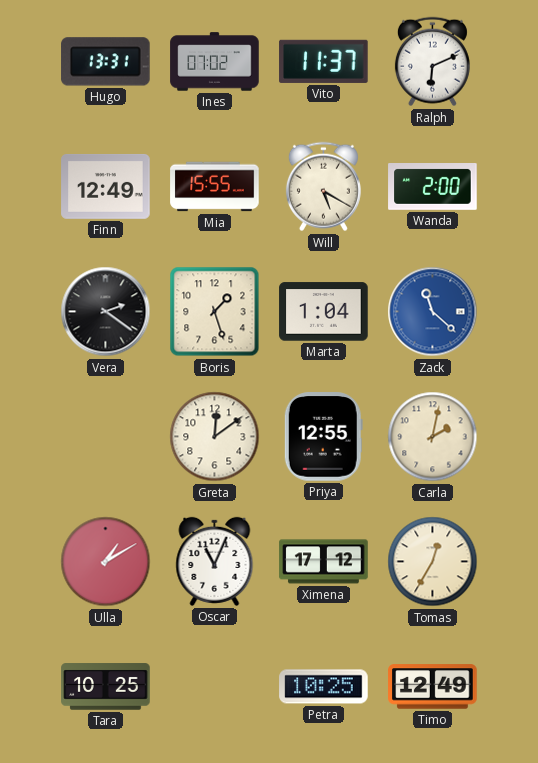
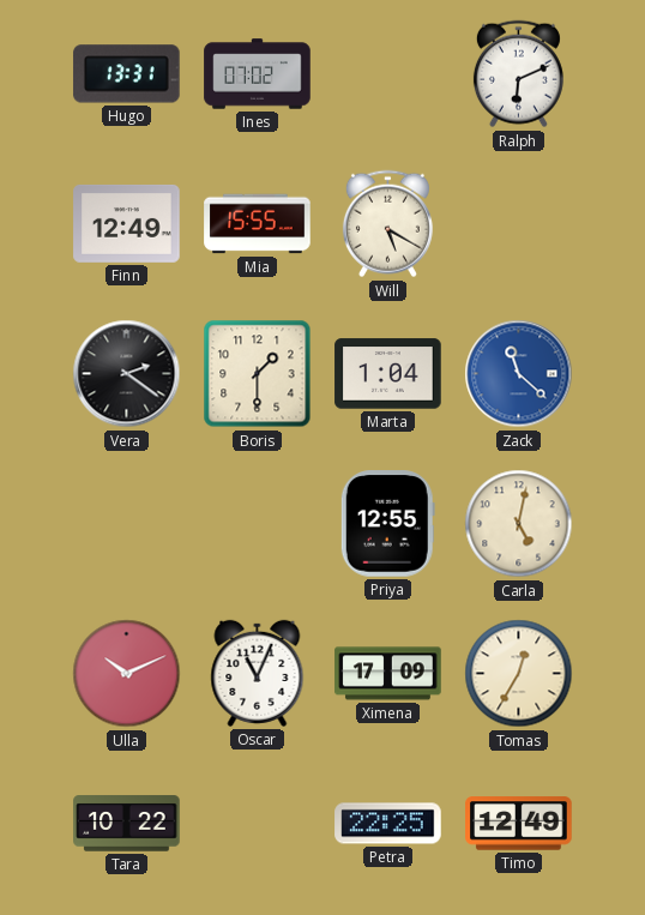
Vito: 11:37 -> none
Wanda: 2:00 -> none
Boris: 1:27 -> 1:30
Greta: 12:09 -> none
Carla: 2:02 -> 5:02
Ulla: 1:10 -> 10:11
Ximena: 17:12 -> 17:09
Tara: 10:25 -> 10:22
Petra: 10:25 -> 22:25
